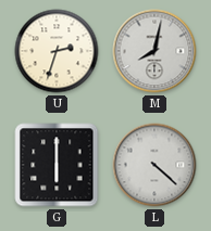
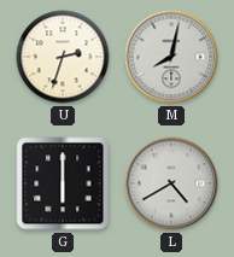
L: 4:22 -> 4:40
